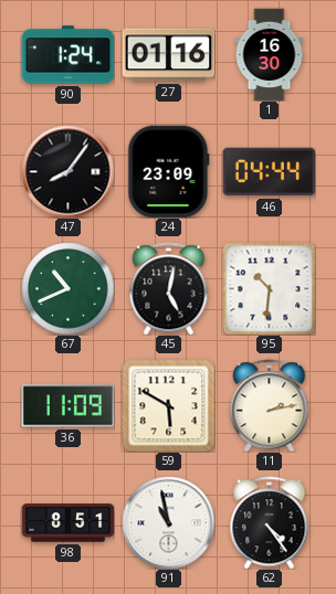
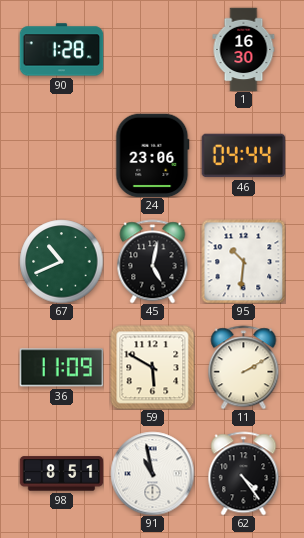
90: 1:24 -> 1:28
27: 01:16 -> none
47: 8:06 -> none
24: 23:09 -> 23:06
11: 2:13 -> 2:10
